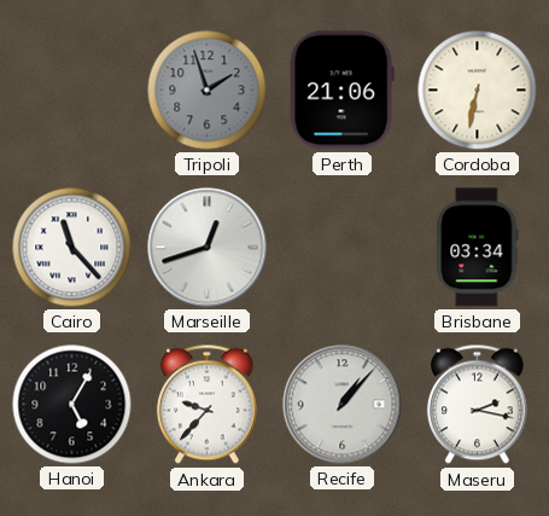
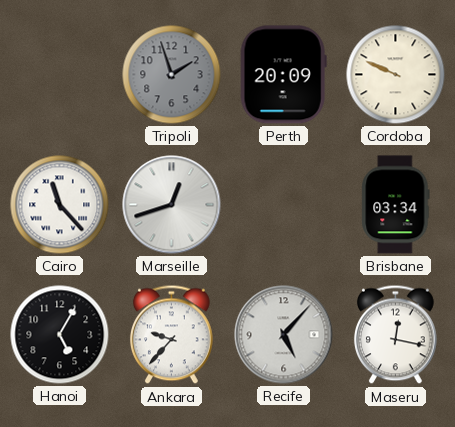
Perth: 21:06 -> 20:09
Cordoba: 6:32 -> 9:49
Recife: 1:07 -> 5:07
Maseru: 2:17 -> 12:17
